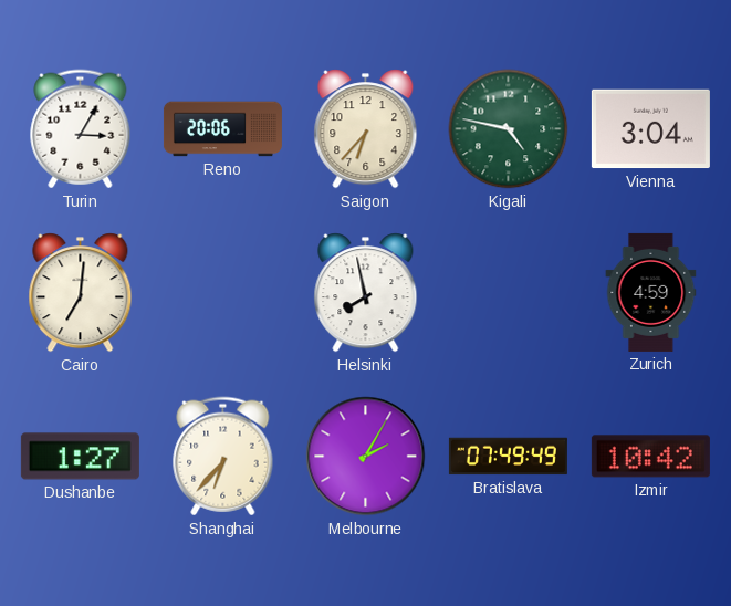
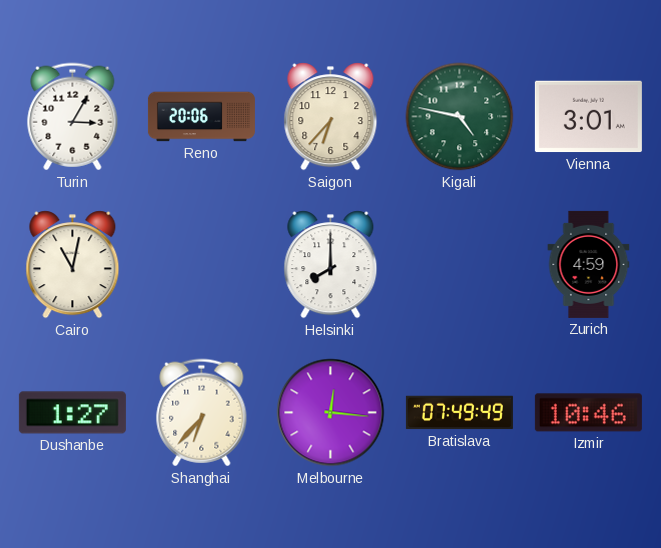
Vienna: 3:04 -> 3:01
Cairo: 7:01 -> 11:02
Helsinki: 7:58 -> 8:00
Melbourne: 2:05 -> 12:16
Izmir: 10:42 -> 10:46
